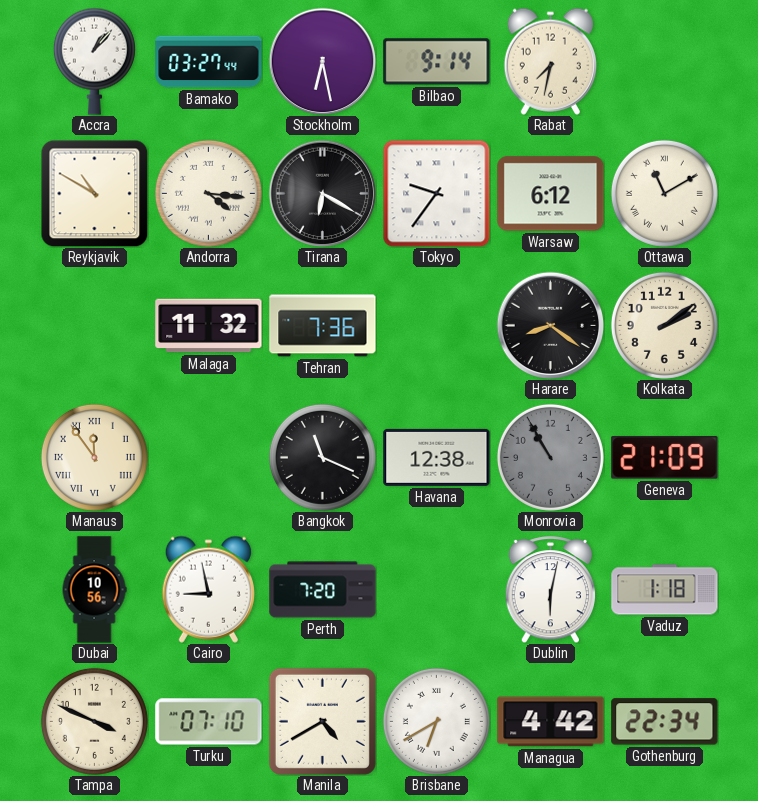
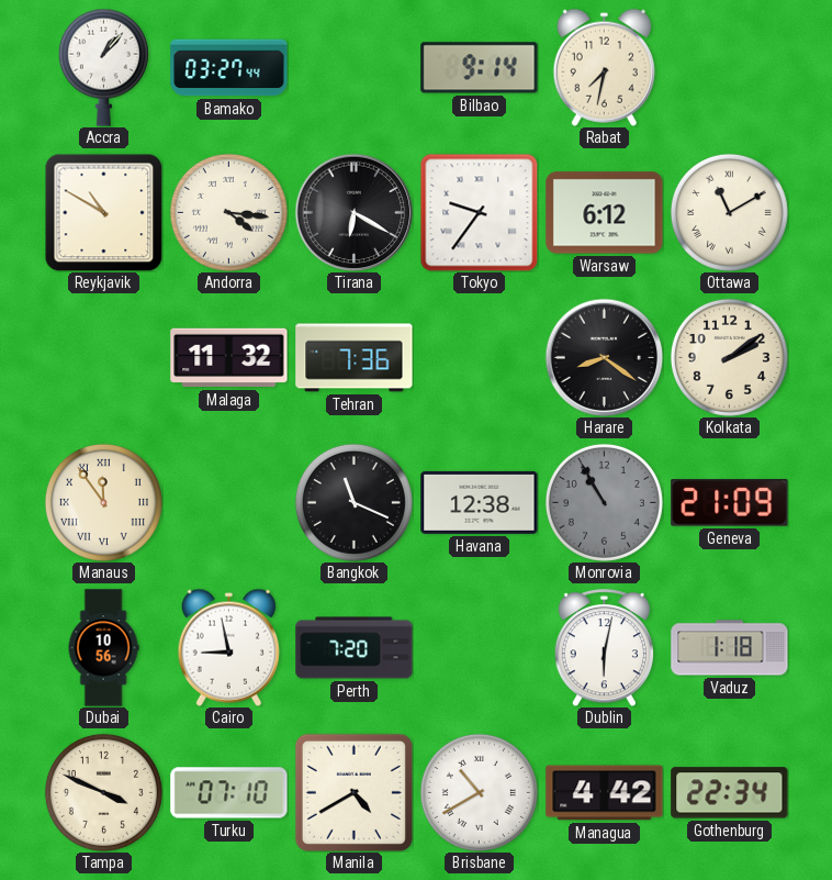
Stockholm: 6:28 -> none
Brisbane: 6:40 -> 10:40
